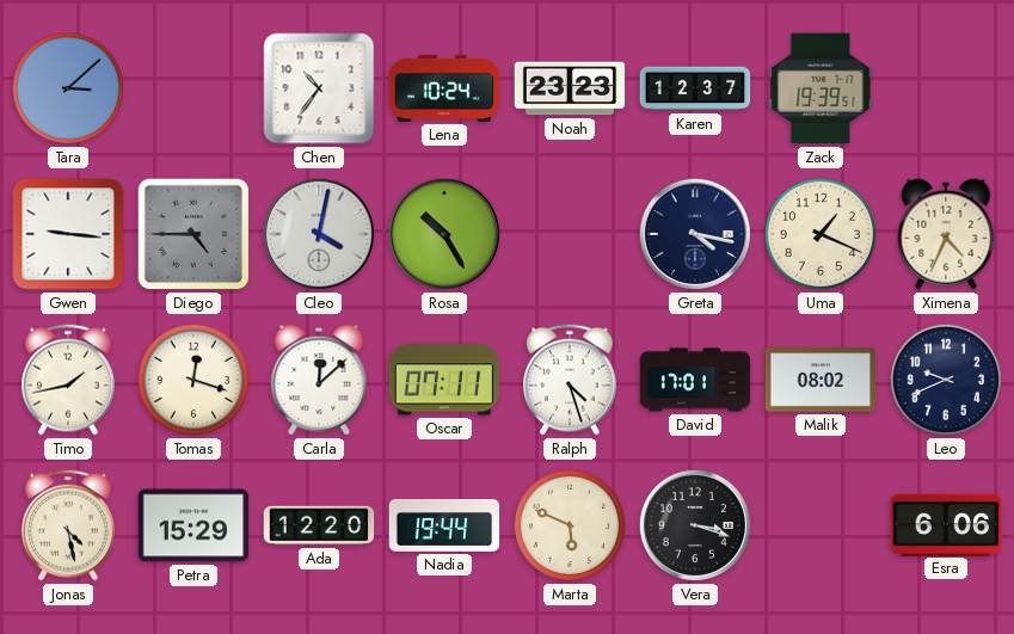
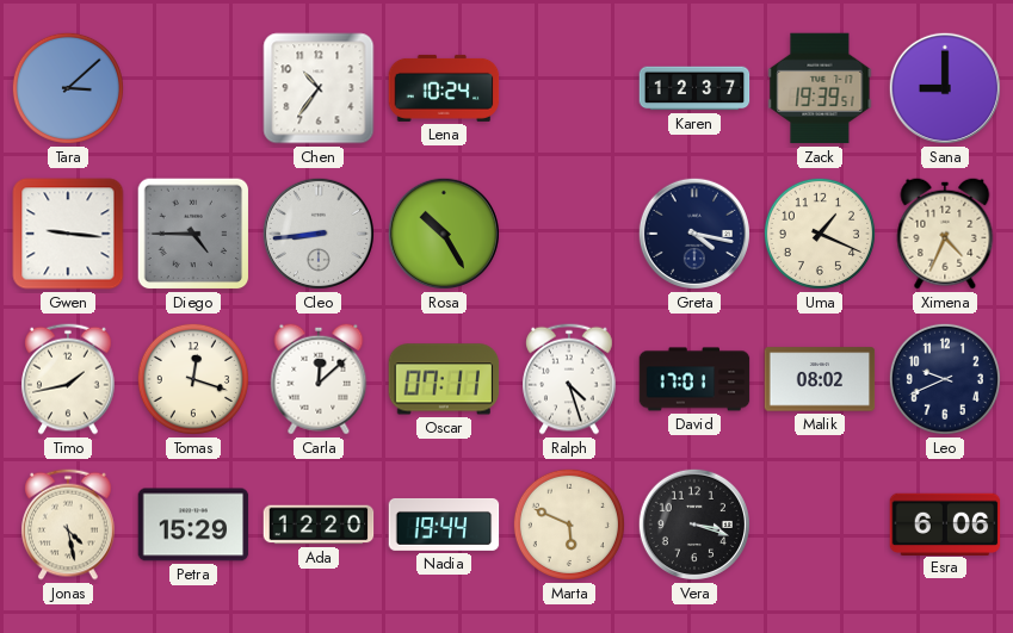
Noah: 23:23 -> none
Sana: none -> 9:00
Cleo: 4:02 -> 8:44
